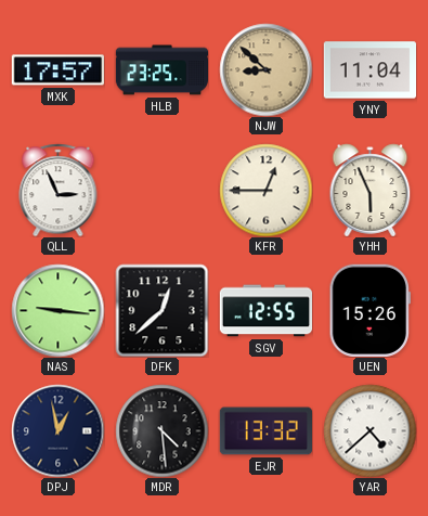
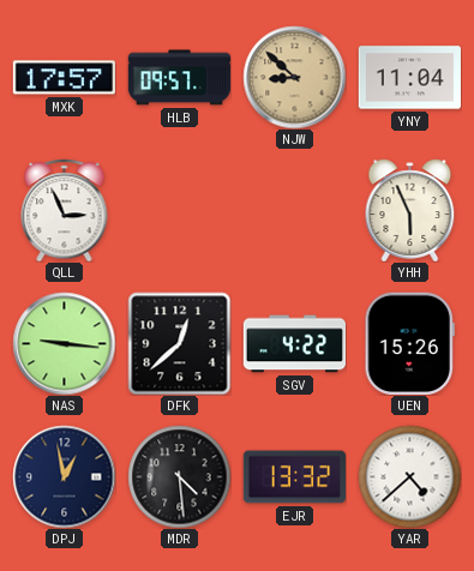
HLB: 23:25 -> 09:57
KFR: 12:45 -> none
SGV: 12:55 -> 4:22
